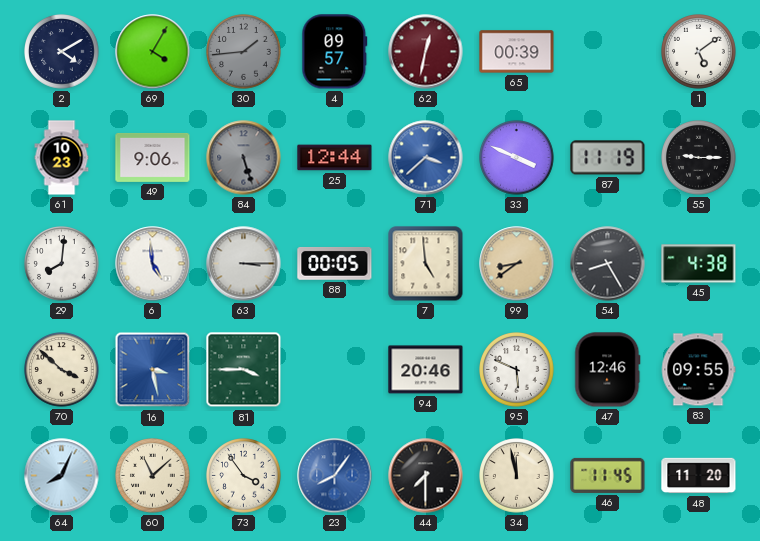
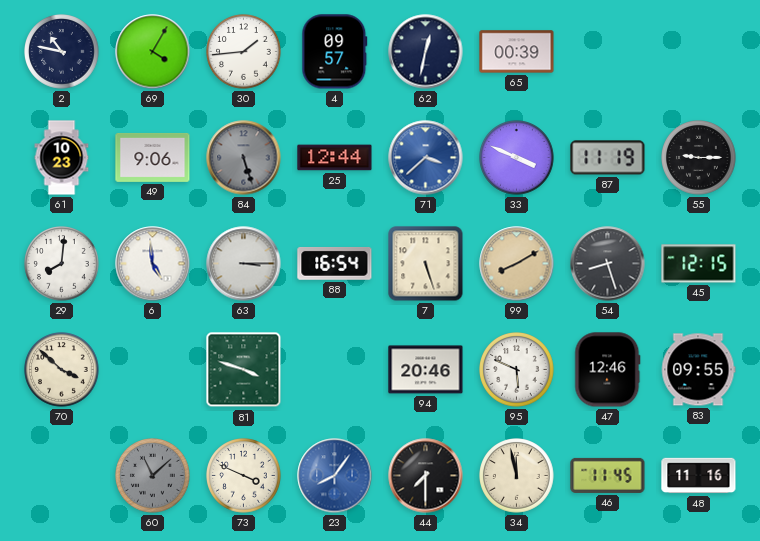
2: 4:10 -> 10:47
30 dial: grey -> white
62 dial: burgundy -> navy
1: 5:09 -> none
88: 00:05 -> 16:54
7: 4:59 -> 5:27
99: 8:39 -> 8:10
54: 8:25 -> 8:27
45: 4:38 -> 12:15
16: 3:28 -> none
81: 3:45 -> 3:48
64: 8:04 -> none
60 dial: cream -> grey
73: 3:54 -> 3:49
48: 11:20 -> 11:16
